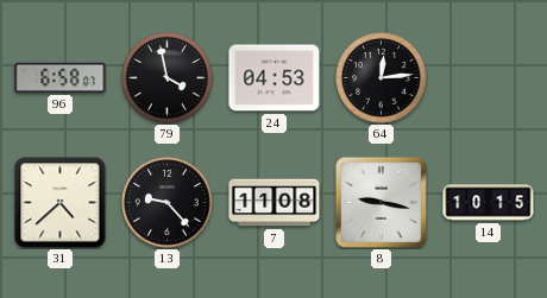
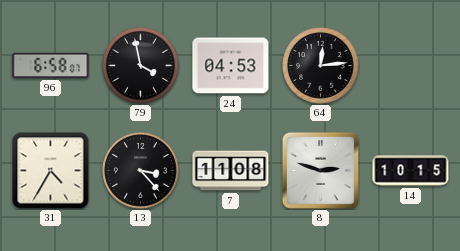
31: 4:38 -> 4:35
13: 9:23 -> 3:23
8: 9:17 -> 2:48
